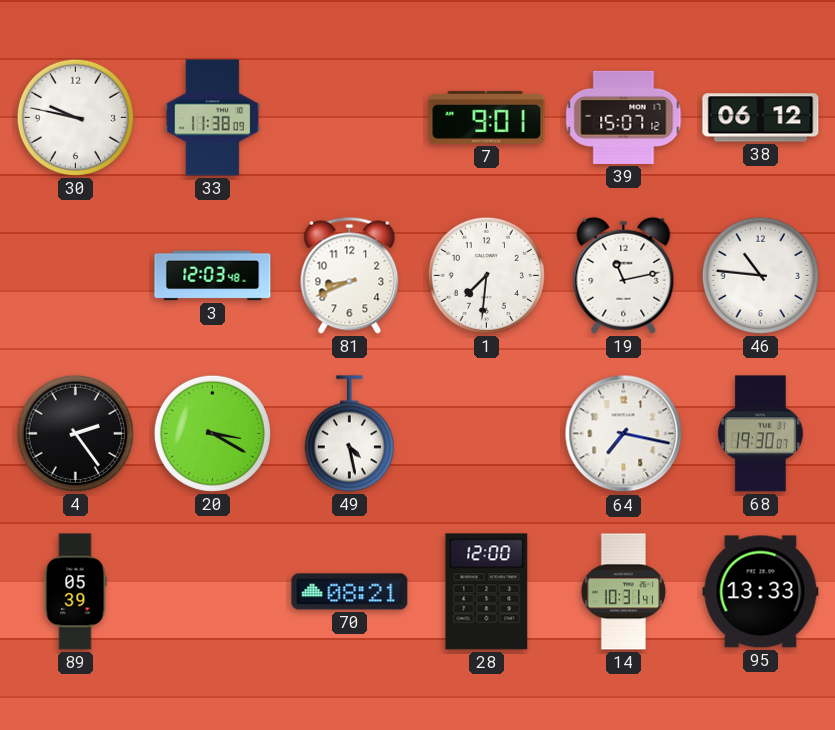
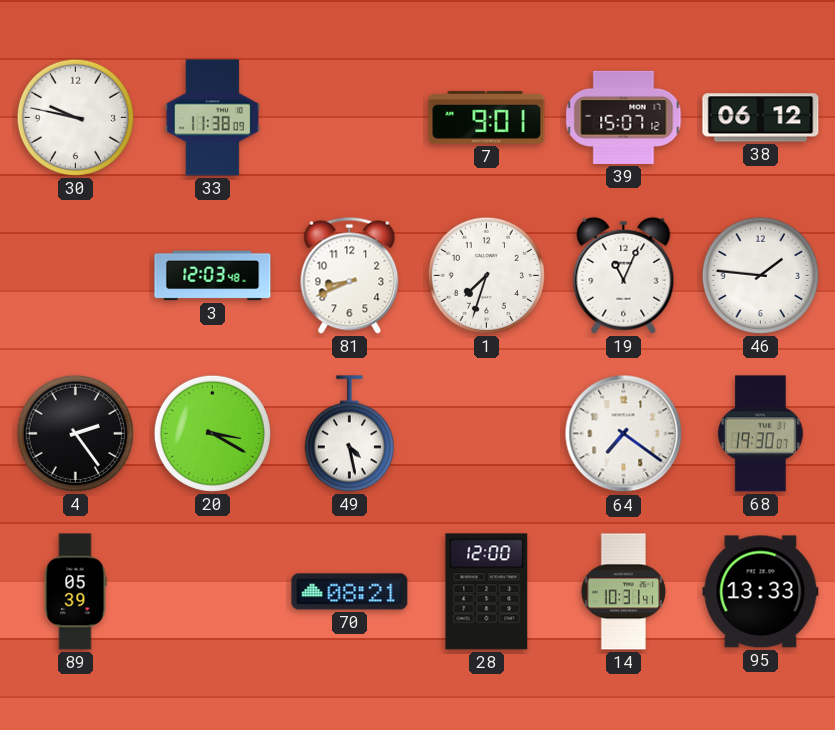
1: 7:31 -> 7:33
19: 11:13 -> 11:04
46: 10:46 -> 1:46
64: 7:17 -> 7:21
